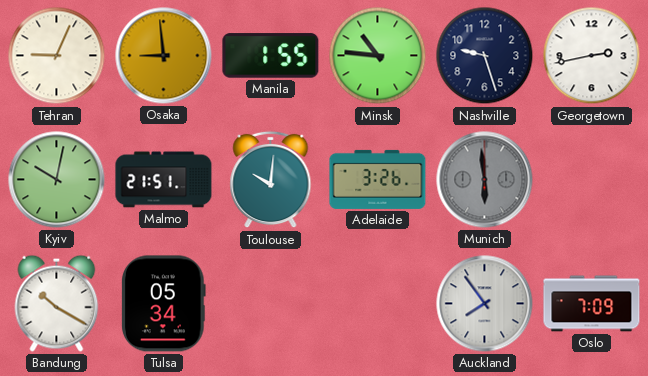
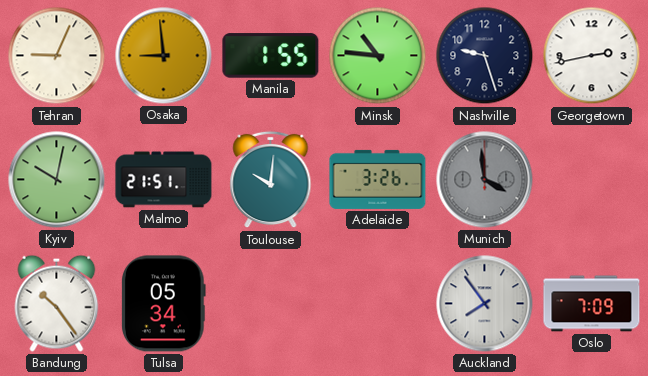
Munich: 5:59 -> 3:59
Bandung: 10:20 -> 10:24
